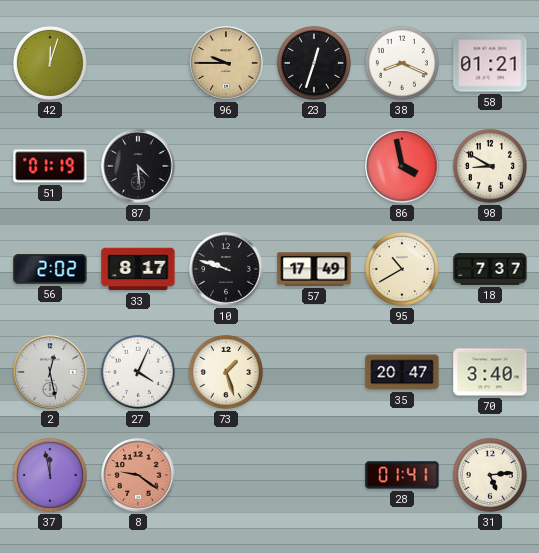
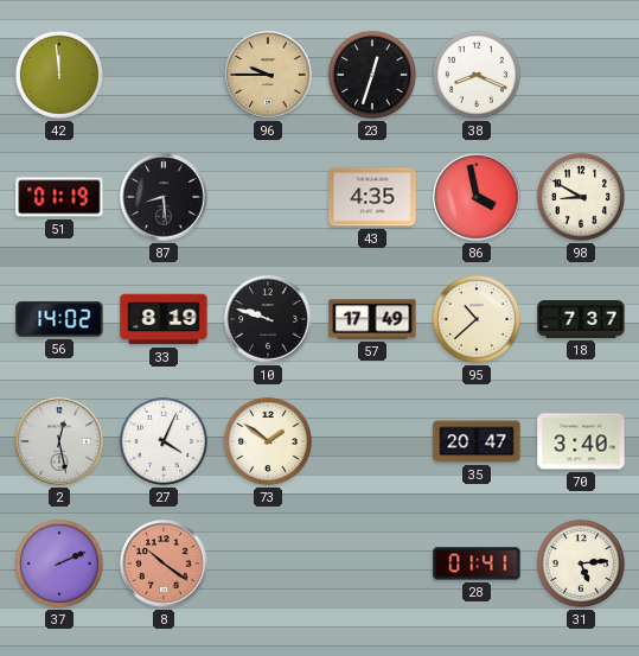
42: 12:03 -> 11:59
58: 01:21 -> none
87: 4:29 -> 8:29
43: none -> 4:35
56: 2:02 -> 14:02
33: 8:17 -> 8:19
95: 10:40 -> 10:38
73: 1:27 -> 1:51
37: 11:58 -> 2:11
8: 9:21 -> 10:21
